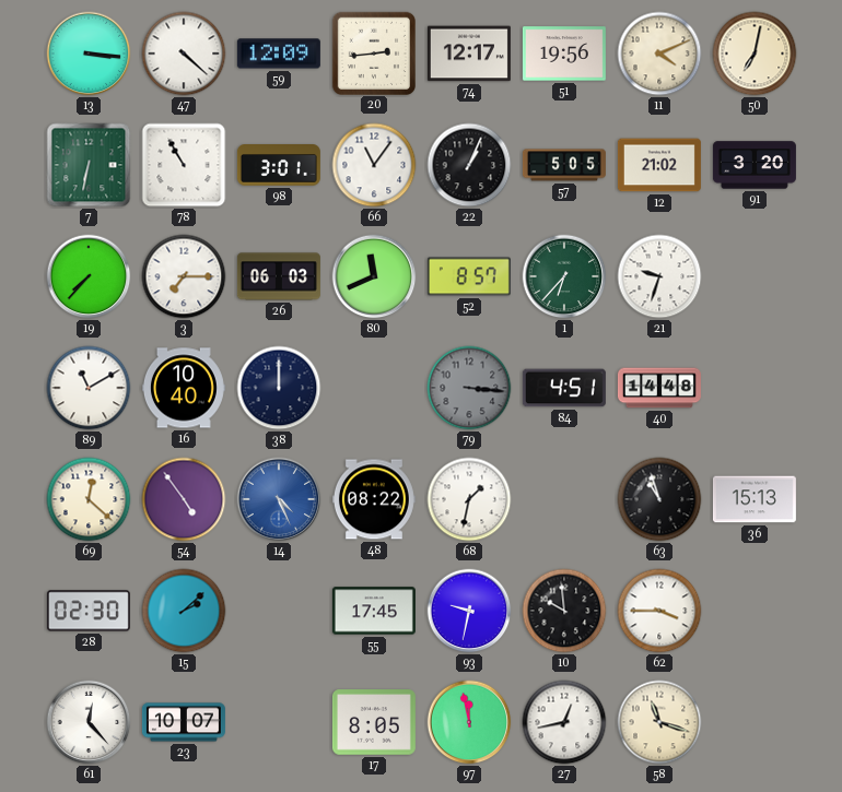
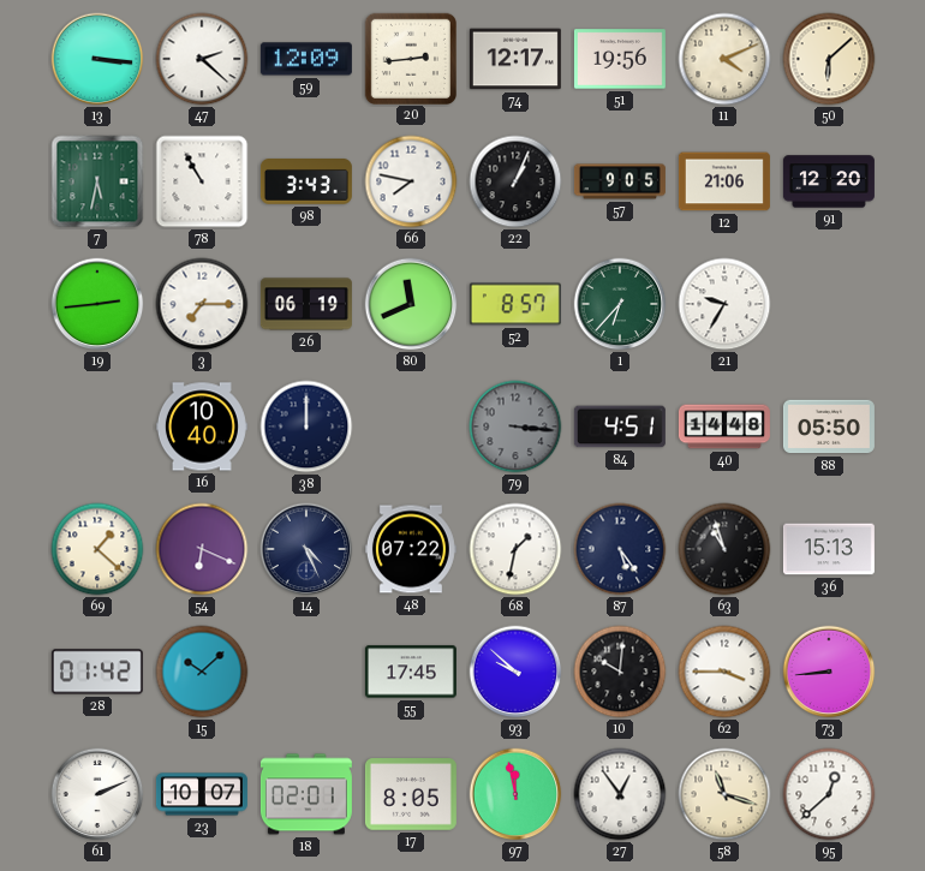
47: 4:22 -> 2:22
50: 7:02 -> 6:08
7: 6:32 -> 5:32
98: 3:01 -> 3:43
66: 11:06 -> 7:47
57: 5:05 -> 9:05
12: 21:02 -> 21:06
91: 3:20 -> 12:20
19: 7:37 -> 2:44
26: 06:03 -> 06:19
21: 9:33 -> 9:35
89: 11:10 -> none
88: none -> 05:50
69: 12:22 -> 1:22
54: 4:54 -> 6:19
14 dial: blue -> navy
48: 08:22 -> 07:22
87: none -> 5:24
28: 02:30 -> 01:42
15: 2:08 -> 10:08
93: 9:32 -> 9:52
10: 9:59 -> 10:01
73: none -> 8:44
61: 12:23 -> 2:11
18: none -> 02:01
27: 12:43 -> 12:54
95: none -> 12:38
